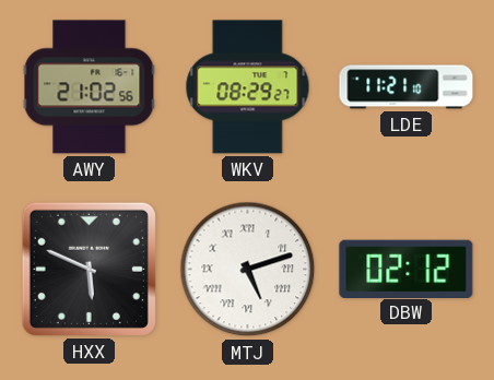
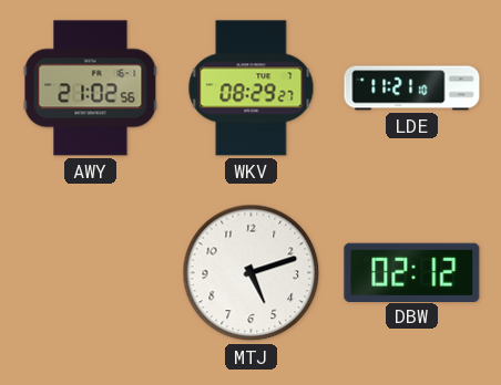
HXX: 5:49 -> none
MTJ numerals: Roman -> Arabic
